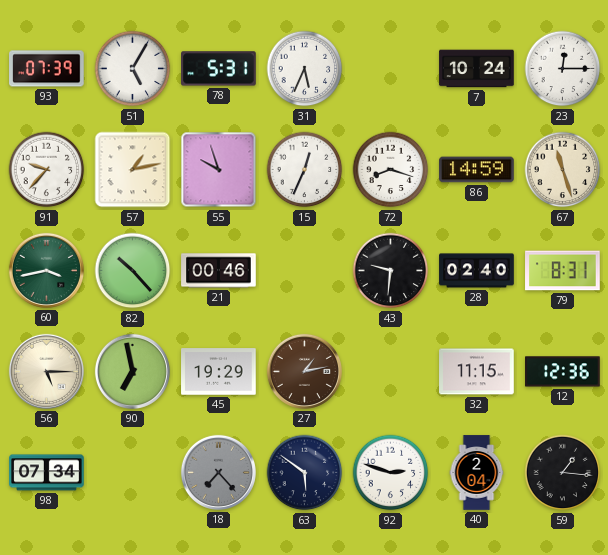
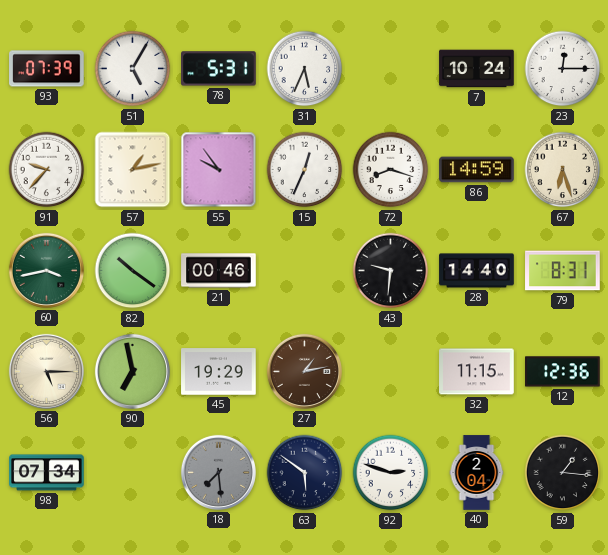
55: 9:57 -> 9:54
67: 11:27 -> 6:27
82: 10:23 -> 10:21
28: 02:40 -> 14:40
18: 7:23 -> 7:29
